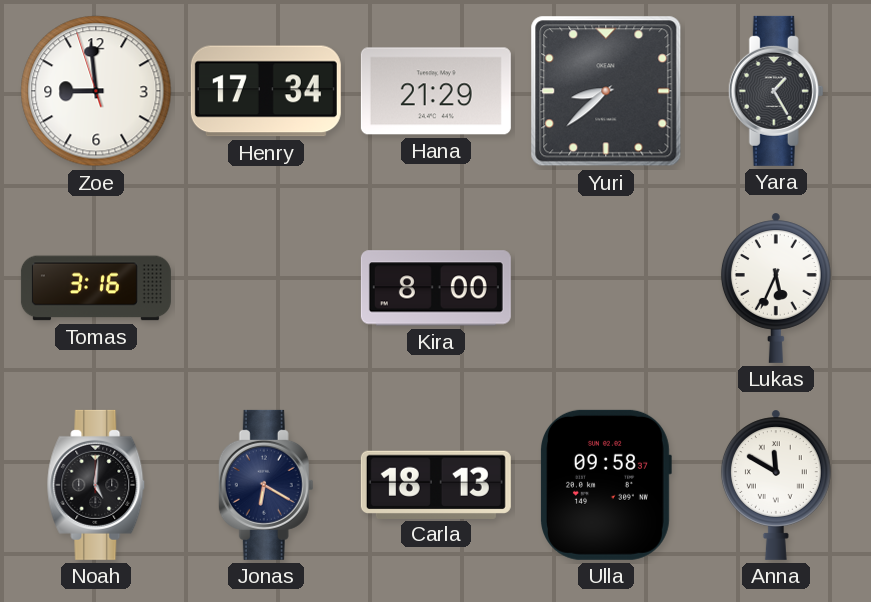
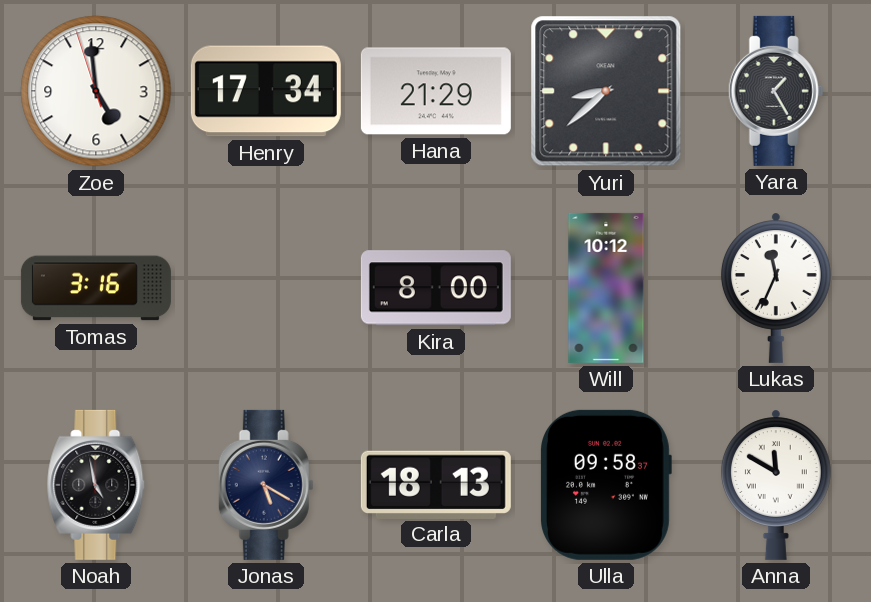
Zoe: 8:58 -> 4:58
Will: none -> 10:12
Lukas: 5:34 -> 11:34
Noah: 5:01 -> 4:58
Jonas: 6:20 -> 5:20
